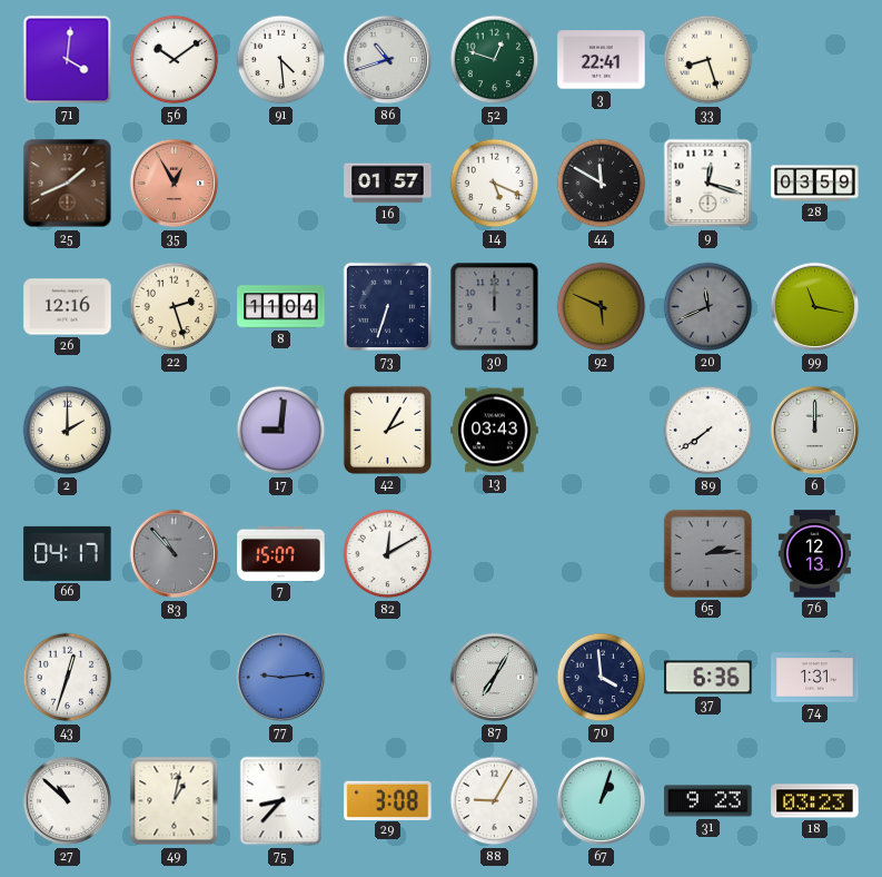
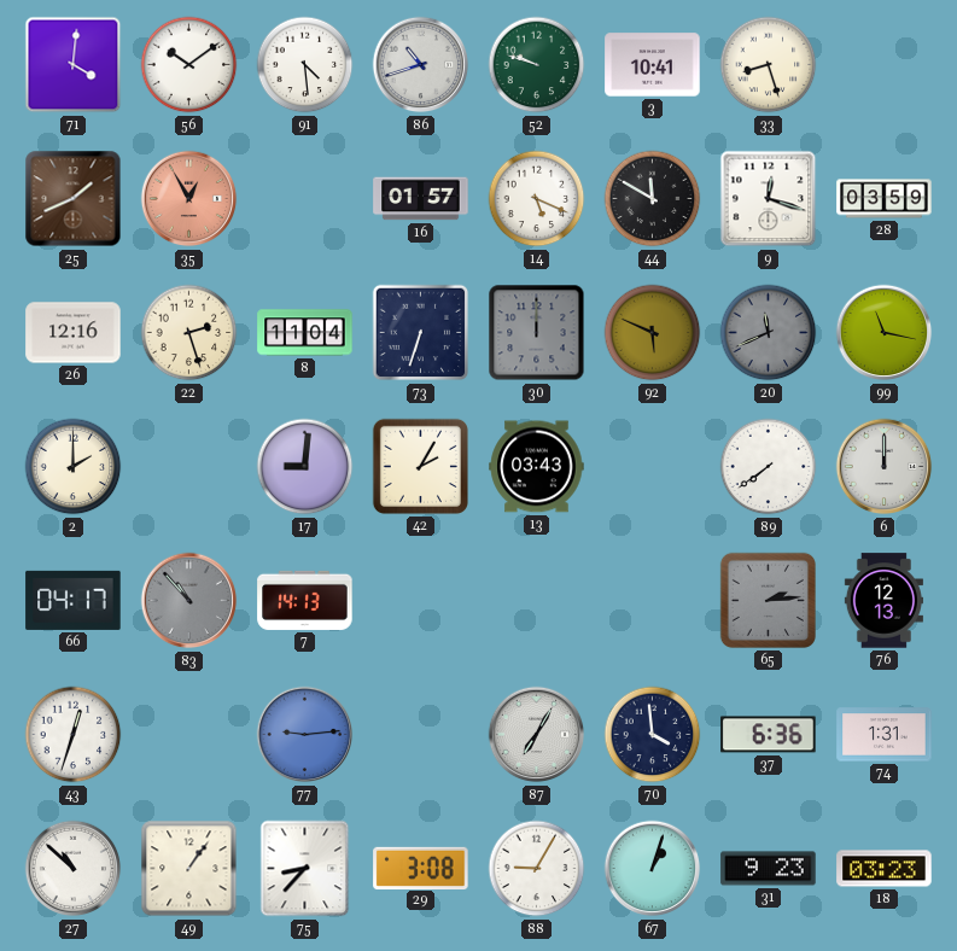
52: 12:48 -> 9:48
3: 22:41 -> 10:41
7: 15:07 -> 14:13
82: 12:10 -> none
49: 1:02 -> 1:06
